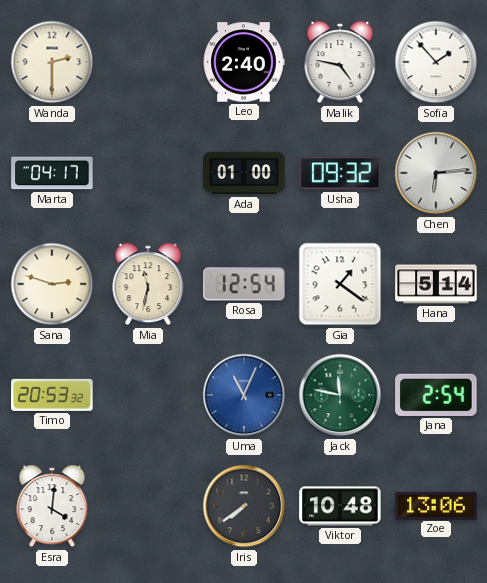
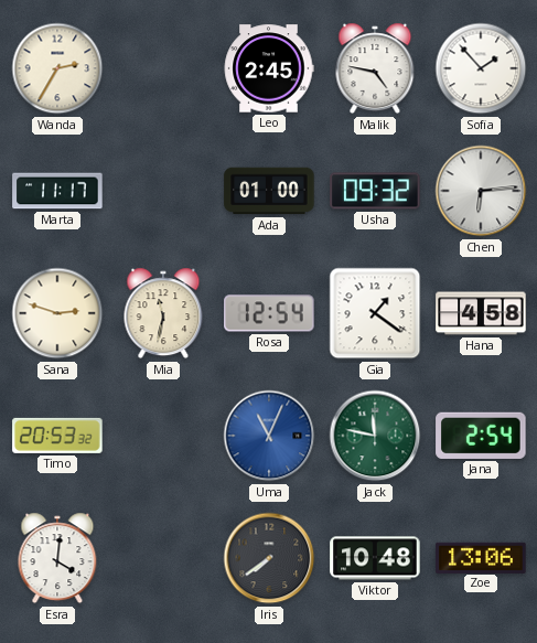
Wanda: 2:30 -> 2:35
Leo: 2:40 -> 2:45
Marta: 04:17 -> 11:17
Hana: 5:14 -> 4:58
